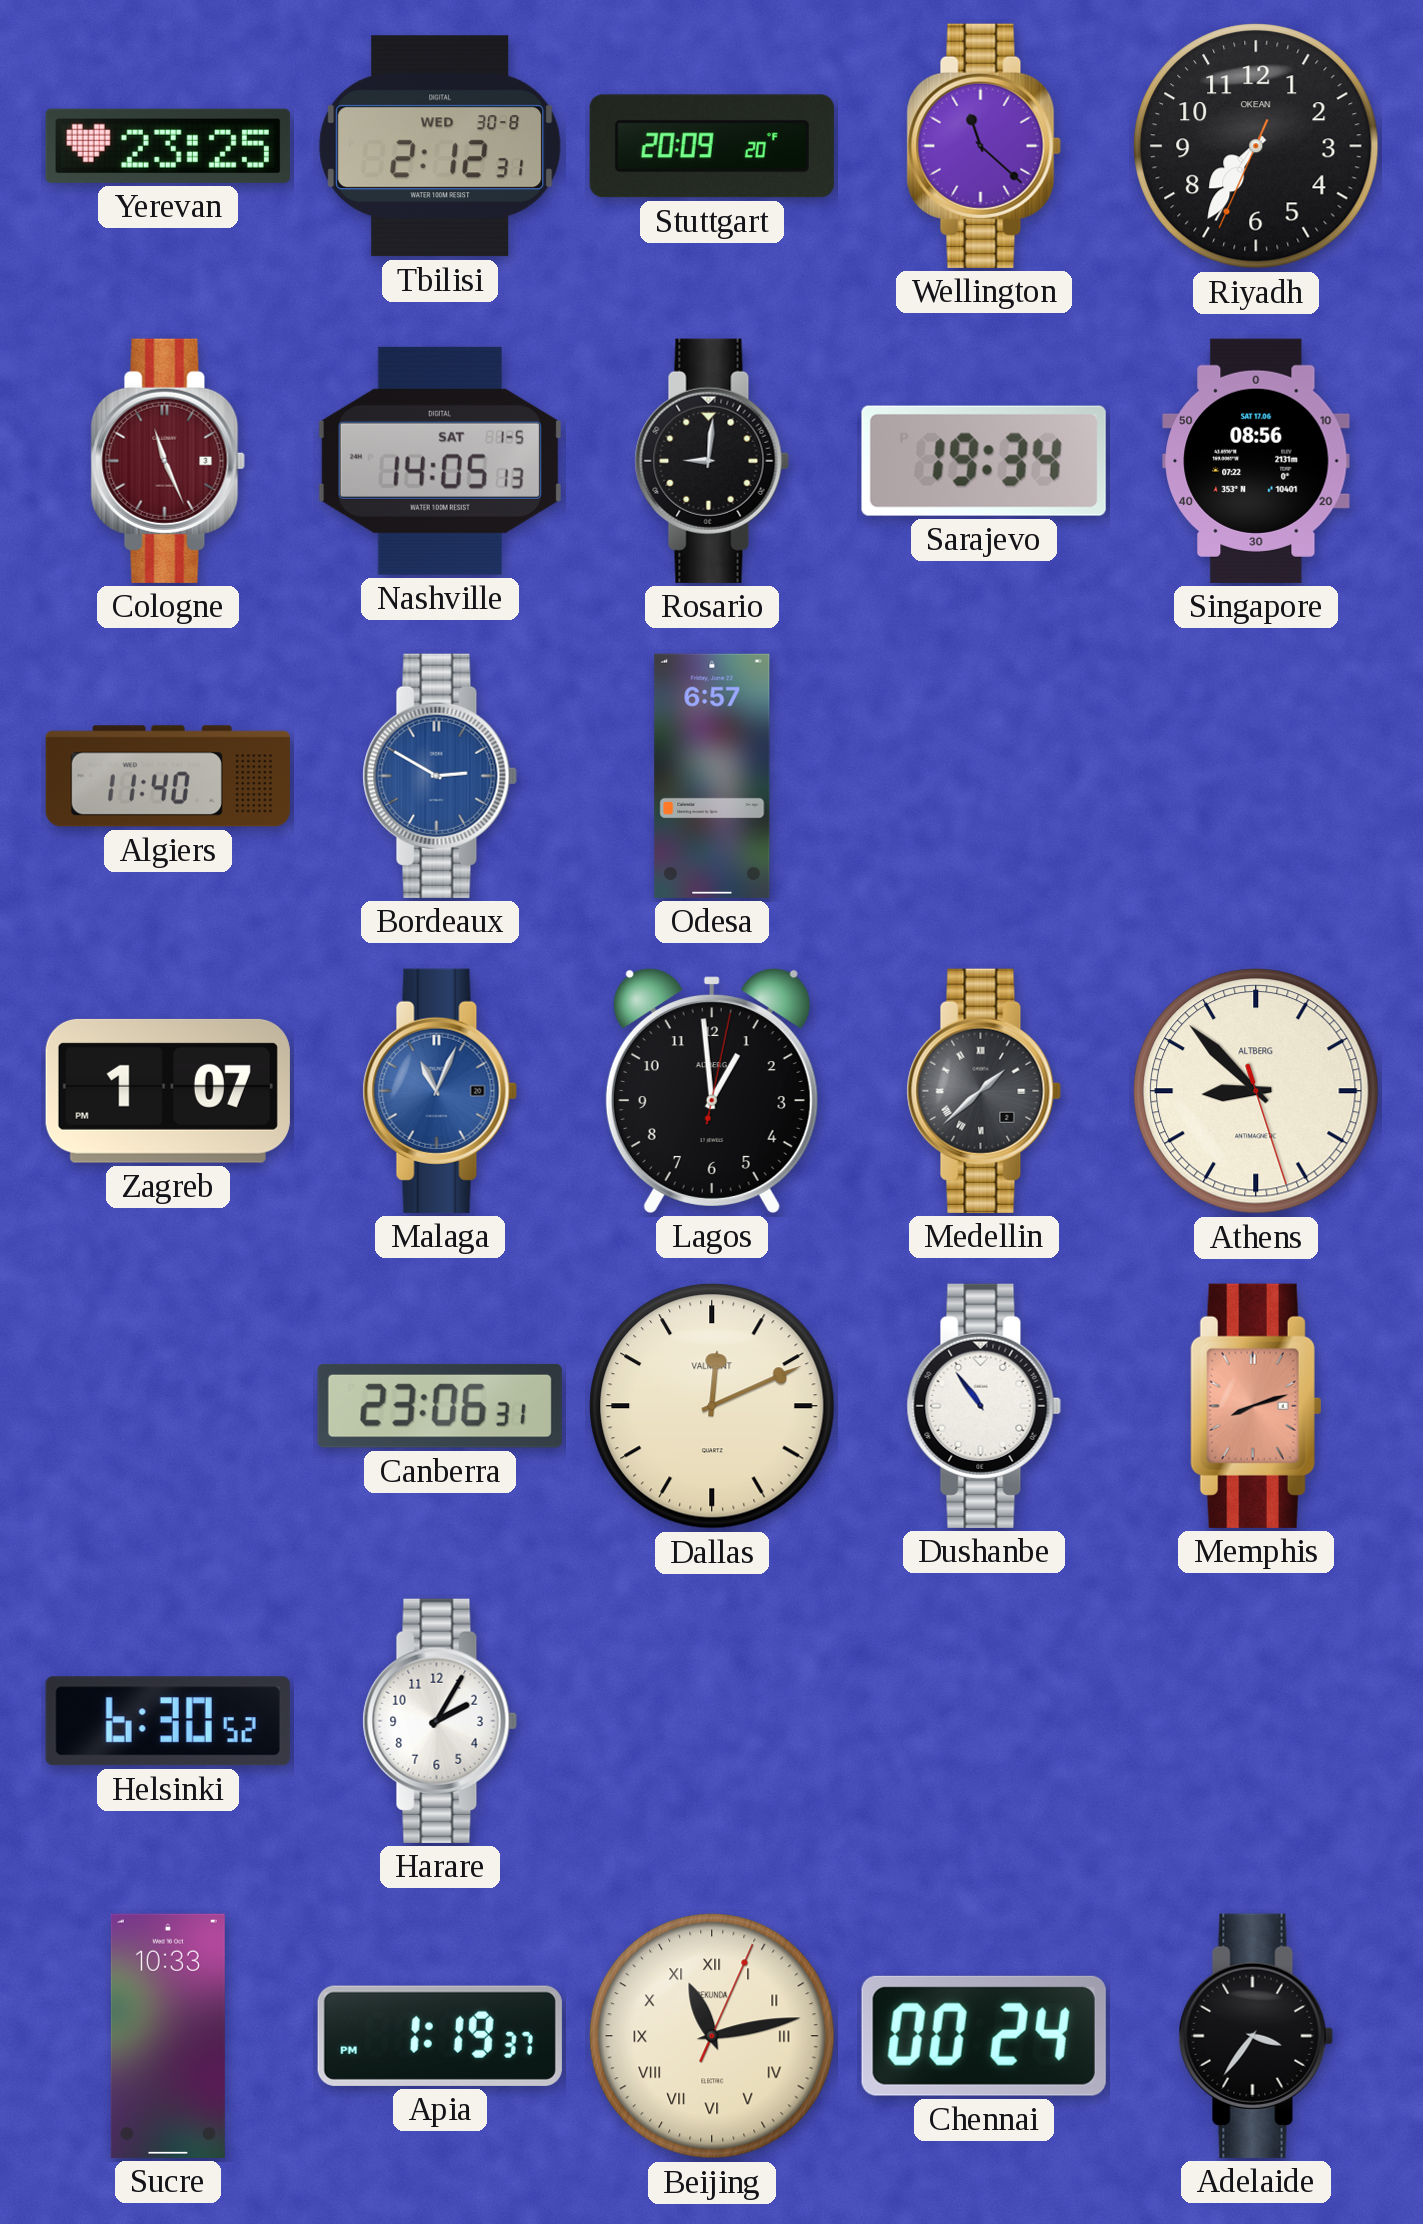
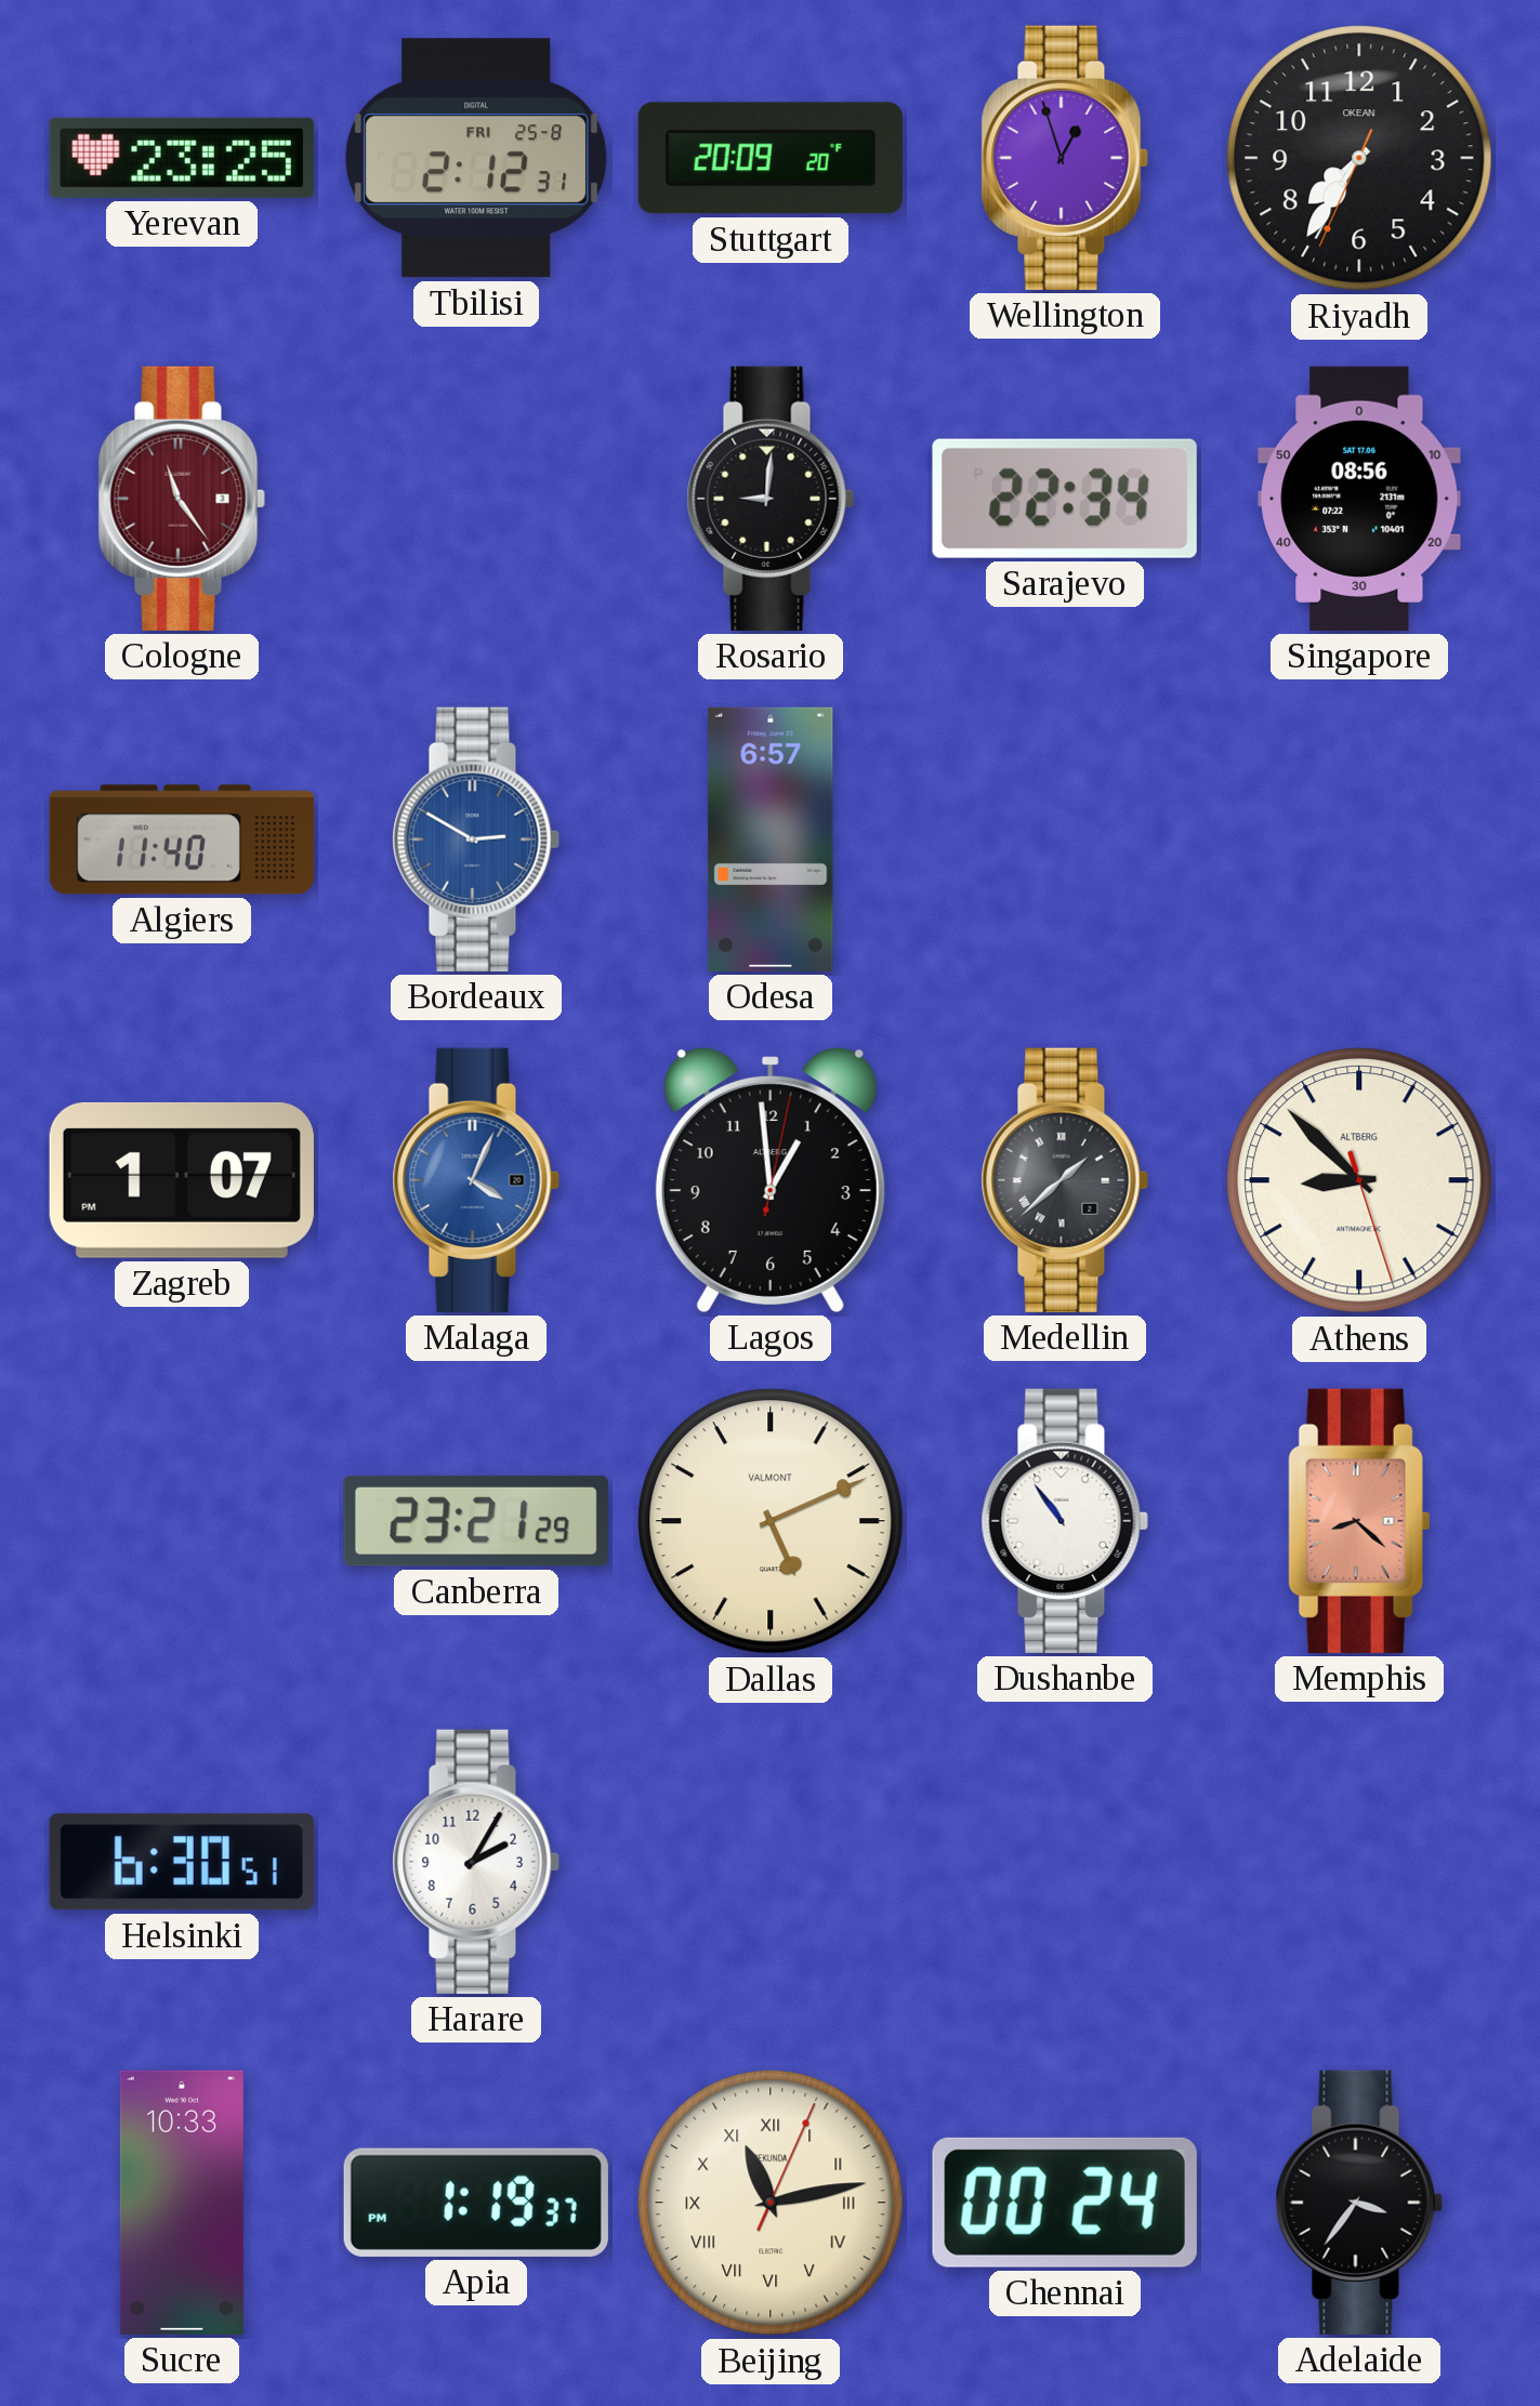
Tbilisi date: WED 30-8 -> FRI 25-8
Wellington: 11:22 -> 12:57
Cologne: 11:26 -> 11:24
Nashville: 14:05 -> none
Sarajevo: 19:34 -> 22:34
Malaga: 11:04 -> 4:04
Canberra: 23:06 -> 23:21
Dallas: 12:11 -> 5:11
Memphis: 8:12 -> 8:22
Helsinki: 6:30:52 -> 6:30:51
